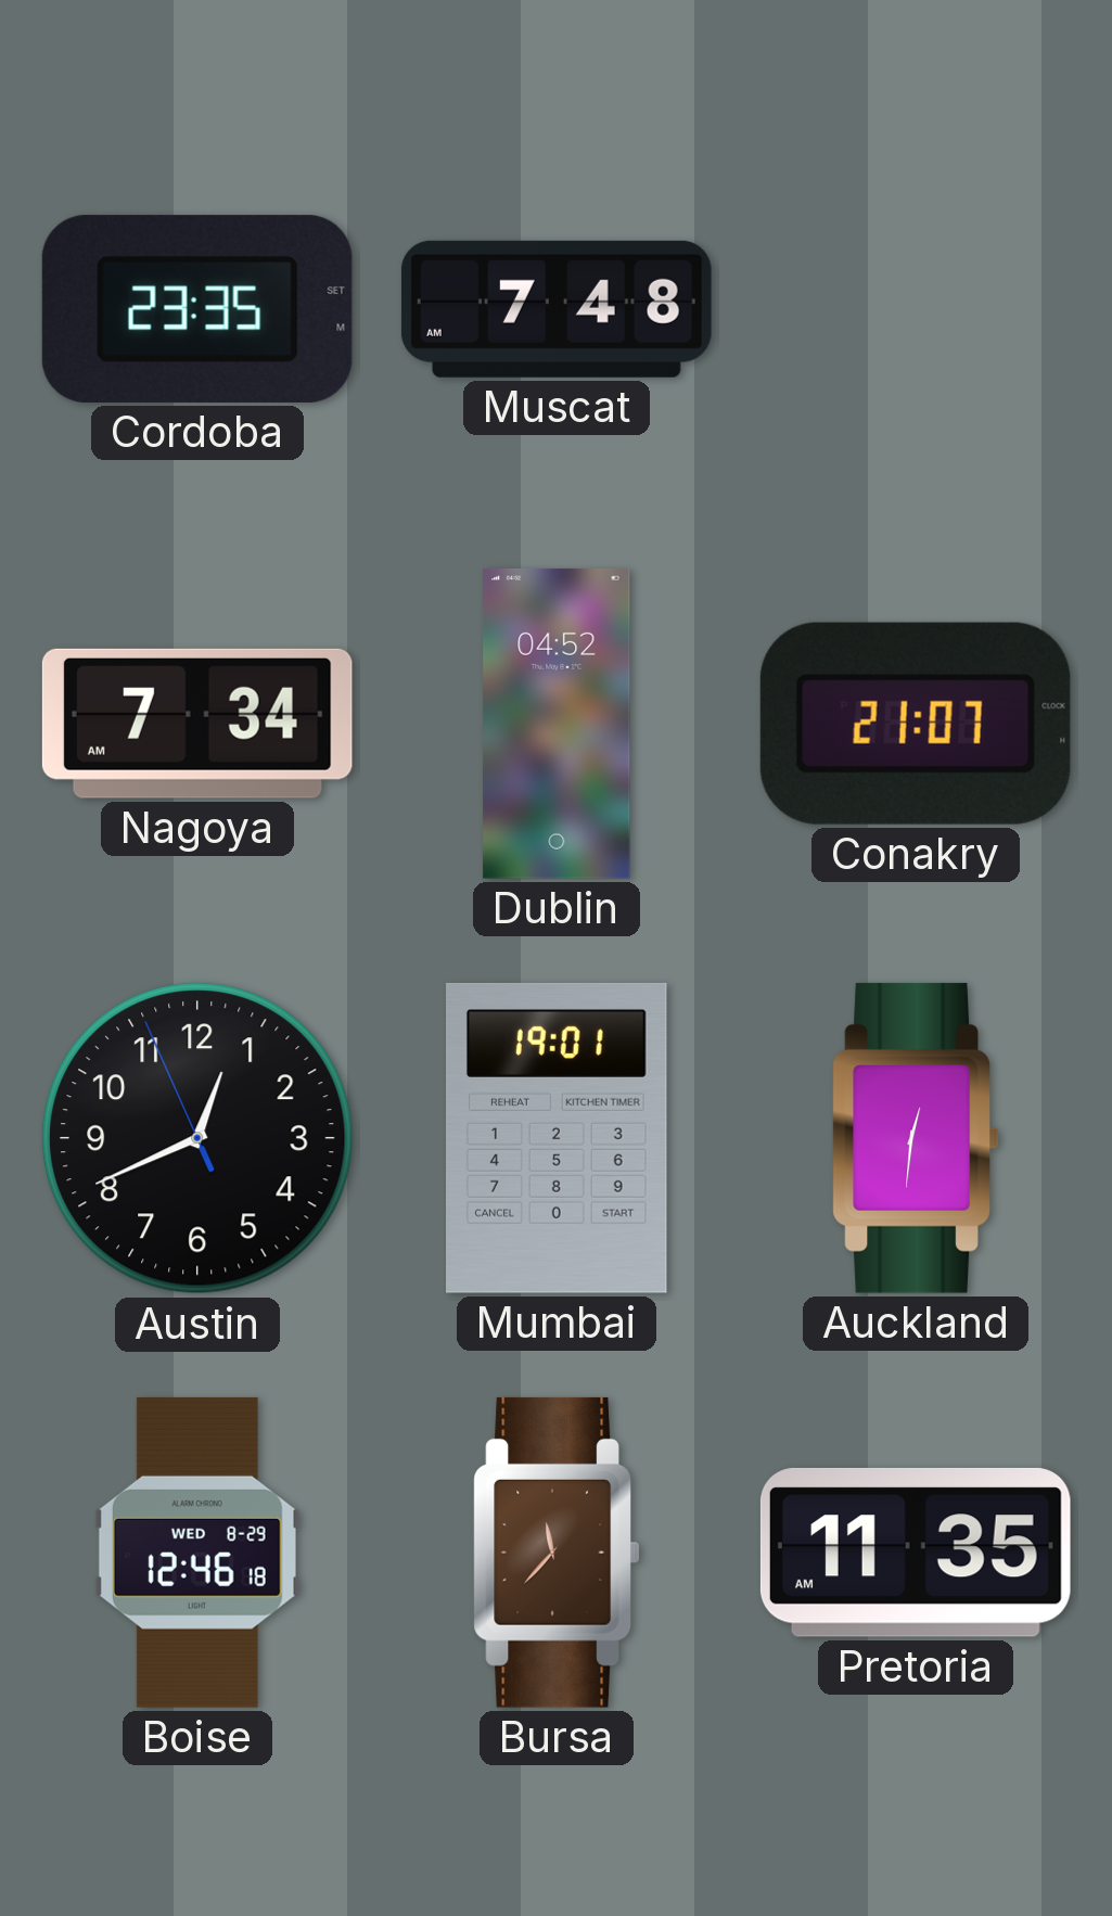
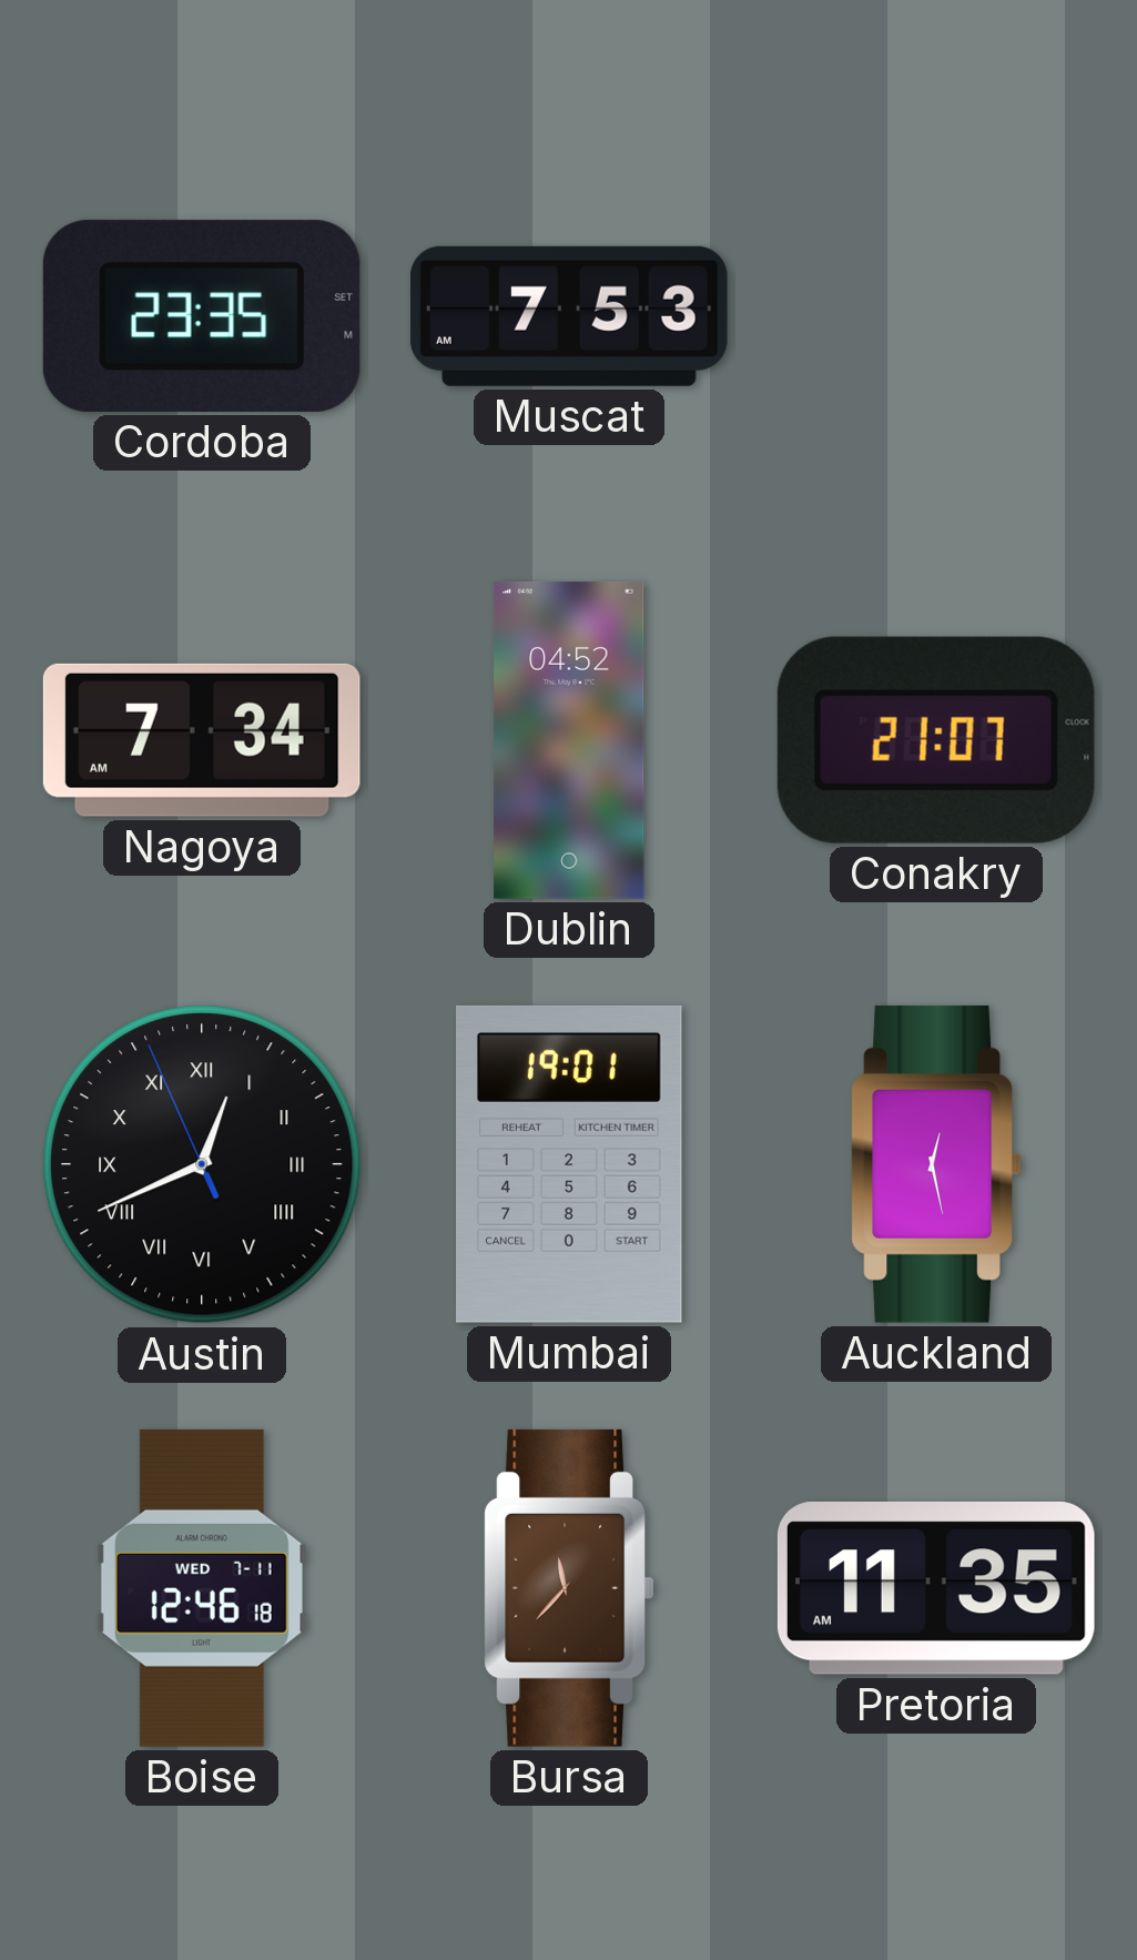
Muscat: 7:48 -> 7:53
Austin numerals: Arabic -> Roman
Auckland: 12:31 -> 12:28
Boise date: WED 8-29 -> WED 7-11
